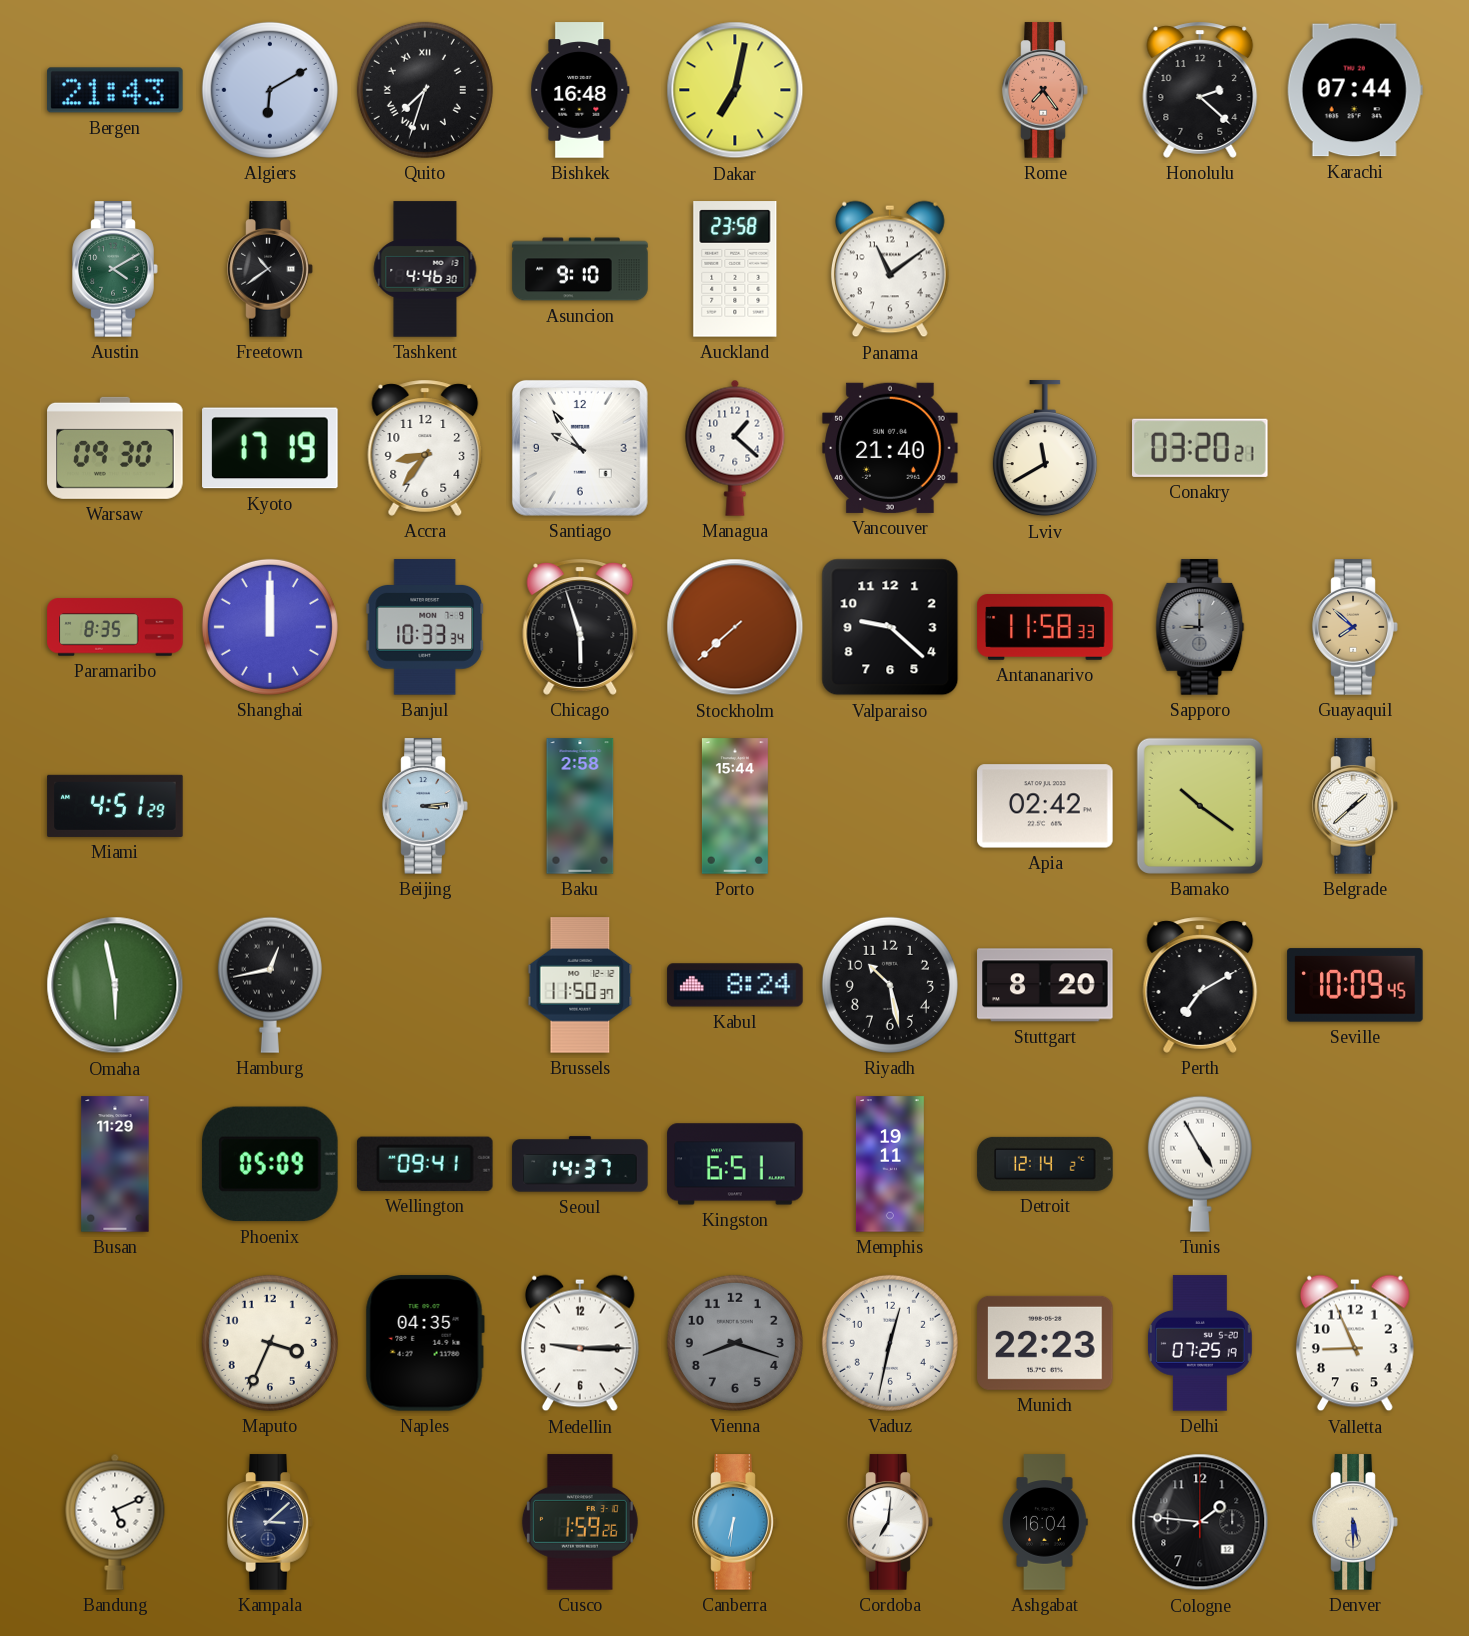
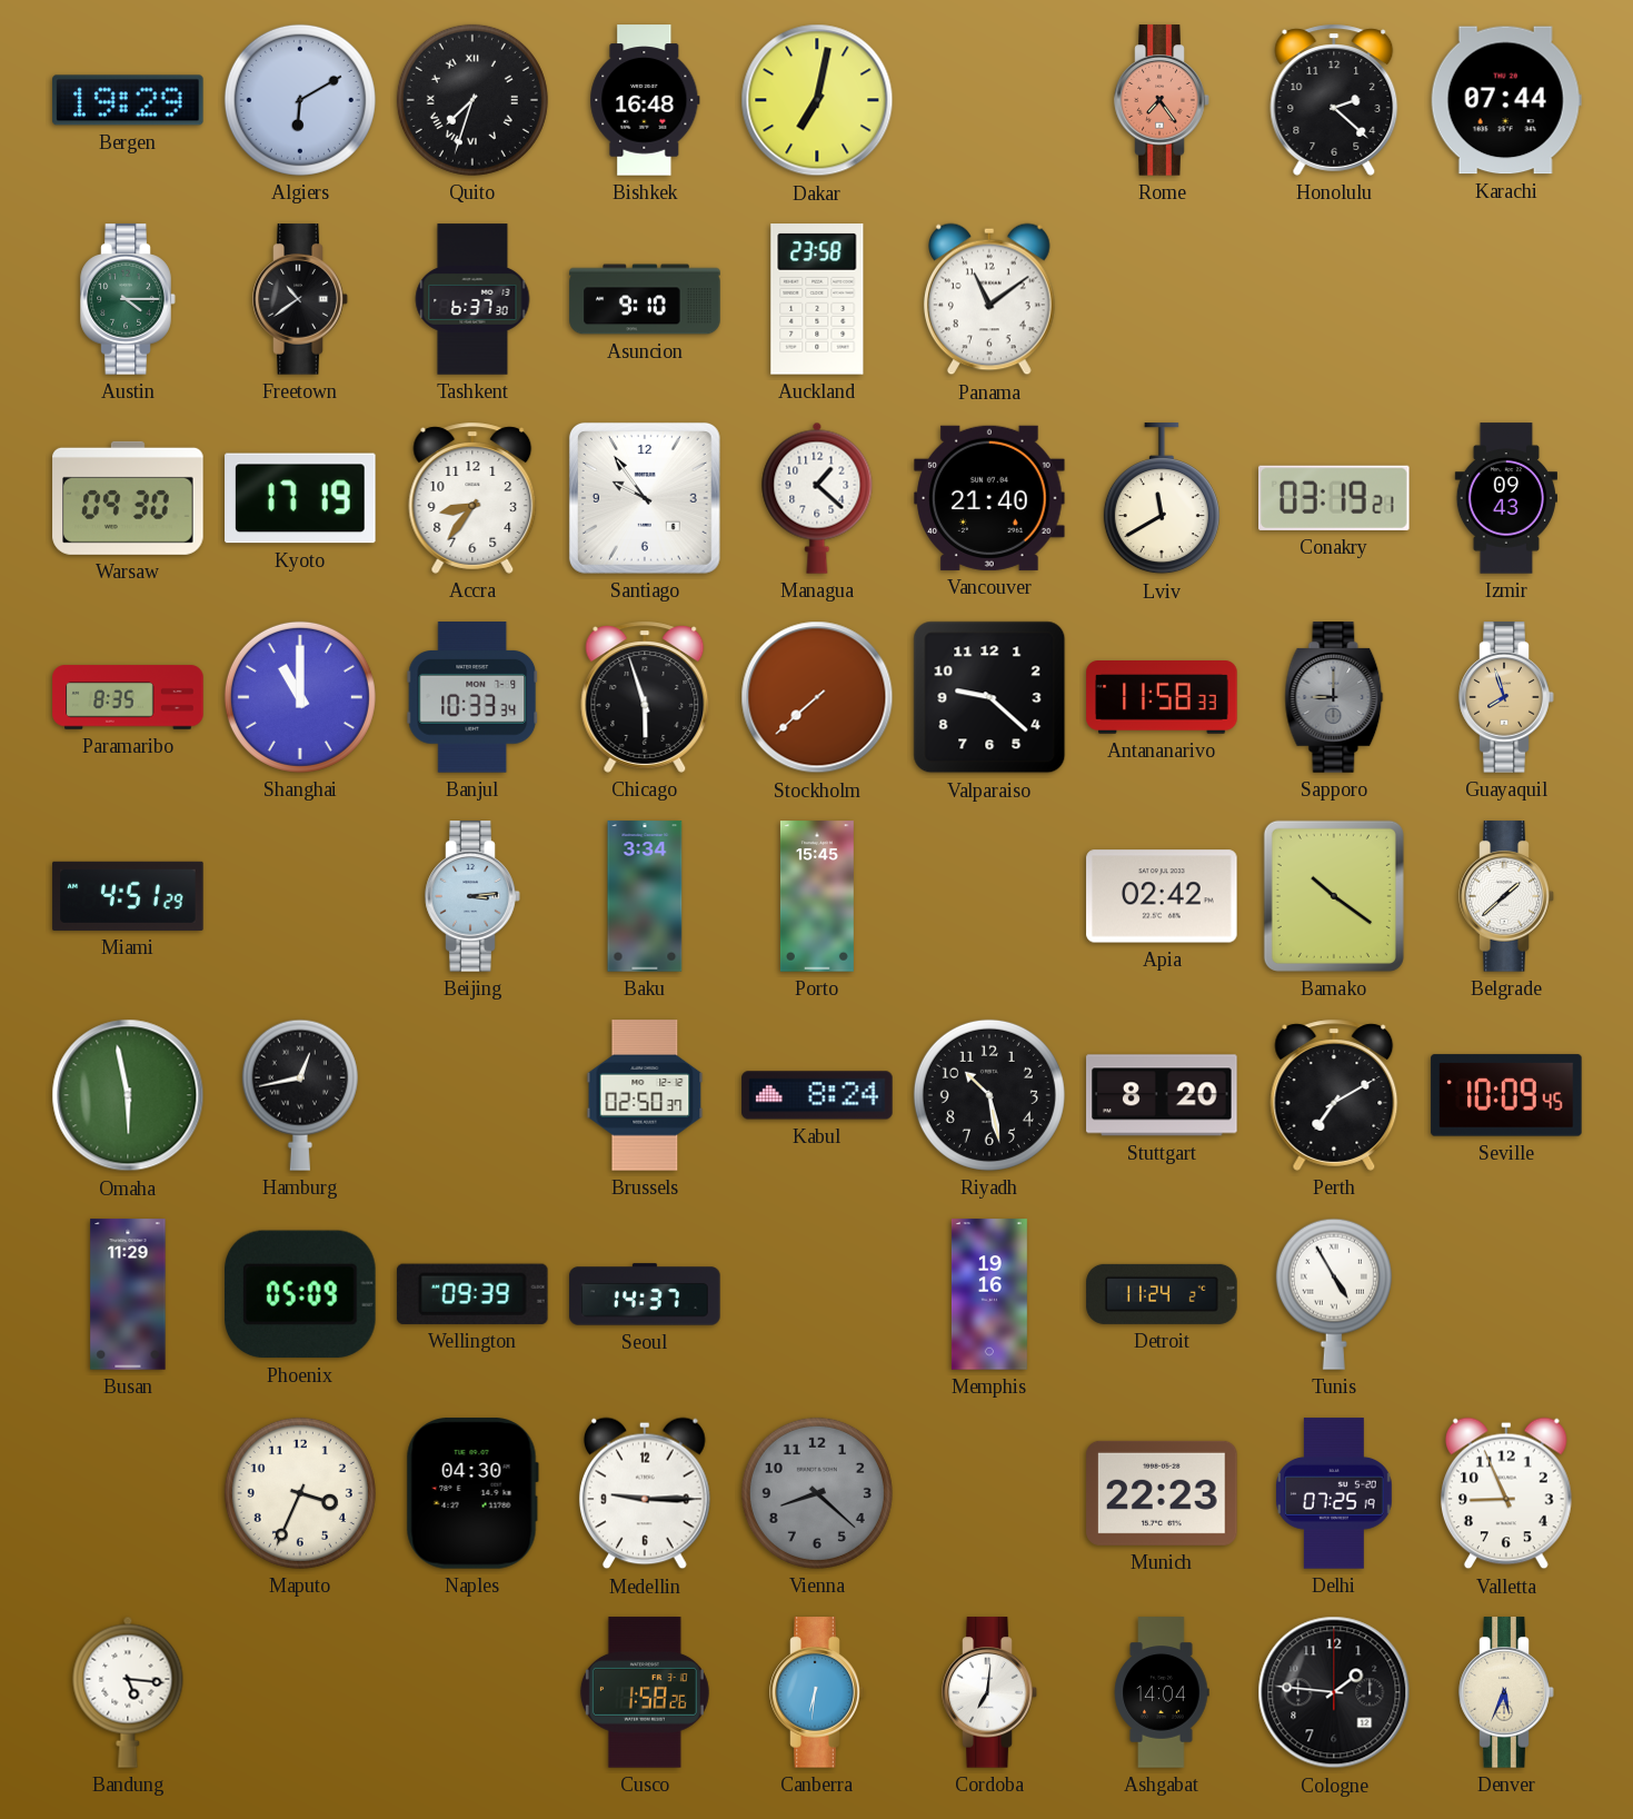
Bergen: 21:43 -> 19:29
Austin: 4:10 -> 4:15
Tashkent: 4:46 -> 6:37
Conakry: 03:20 -> 03:19
Izmir: none -> 09:43
Shanghai: 12:00 -> 11:00
Guayaquil: 7:52 -> 7:57
Baku: 2:58 -> 3:34
Porto: 15:44 -> 15:45
Brussels: 11:50 -> 02:50
Wellington: 09:41 -> 09:39
Kingston: 6:51 -> none
Memphis: 19:11 -> 19:16
Detroit: 12:14 -> 11:24
Naples: 04:35 -> 04:30
Vienna: 8:18 -> 8:22
Vaduz: 12:32 -> none
Bandung: 5:11 -> 5:16
Kampala: 3:08 -> none
Cusco: 1:59 -> 1:58
Ashgabat: 16:04 -> 14:04
Denver: 5:30 -> 5:34
